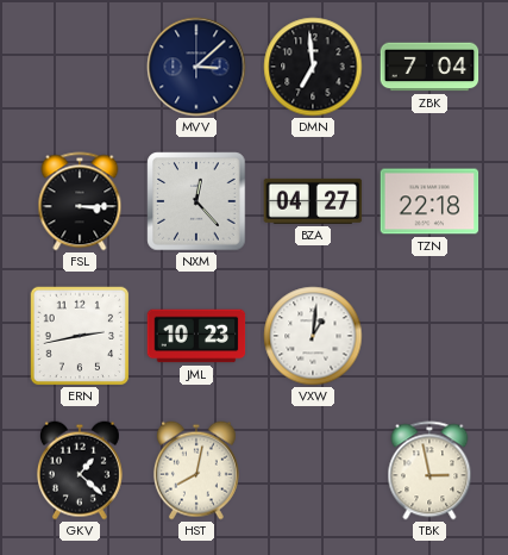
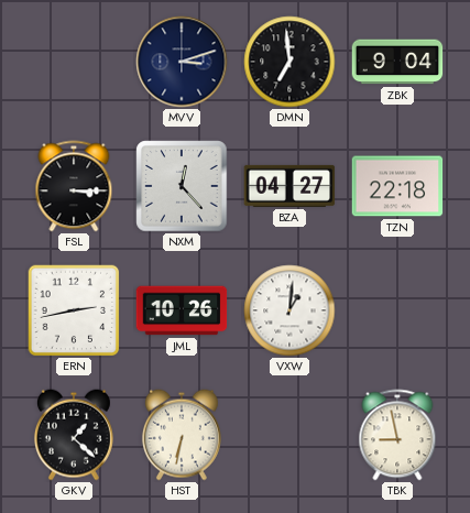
MVV: 3:08 -> 3:12
ZBK: 7:04 -> 9:04
JML: 10:23 -> 10:26
HST: 8:02 -> 6:32
TBK: 2:58 -> 8:58
